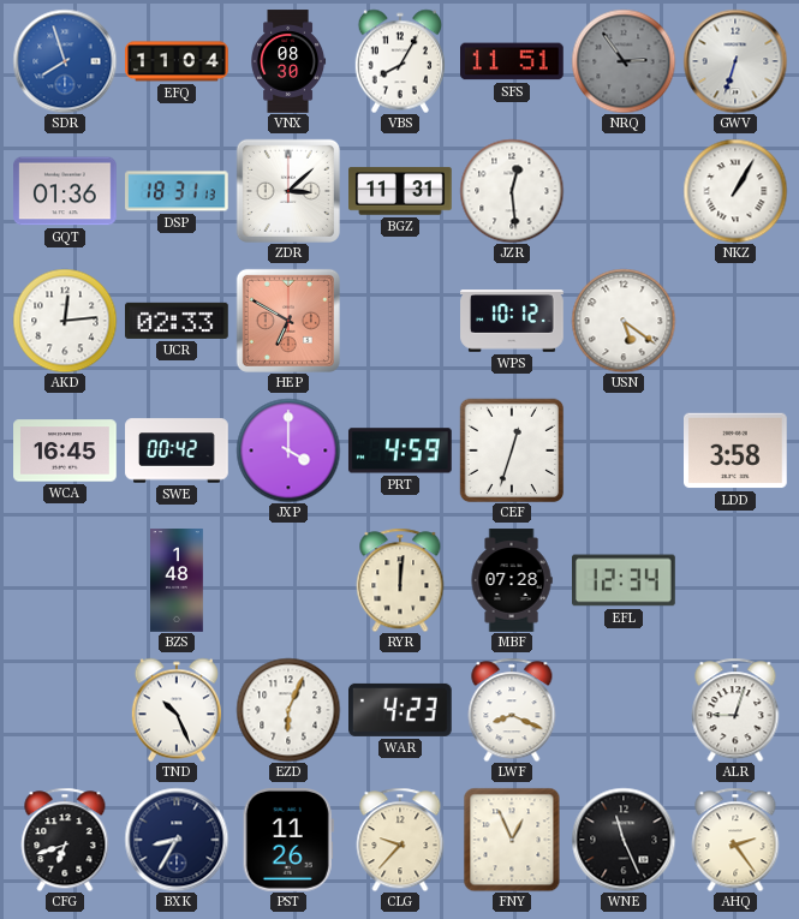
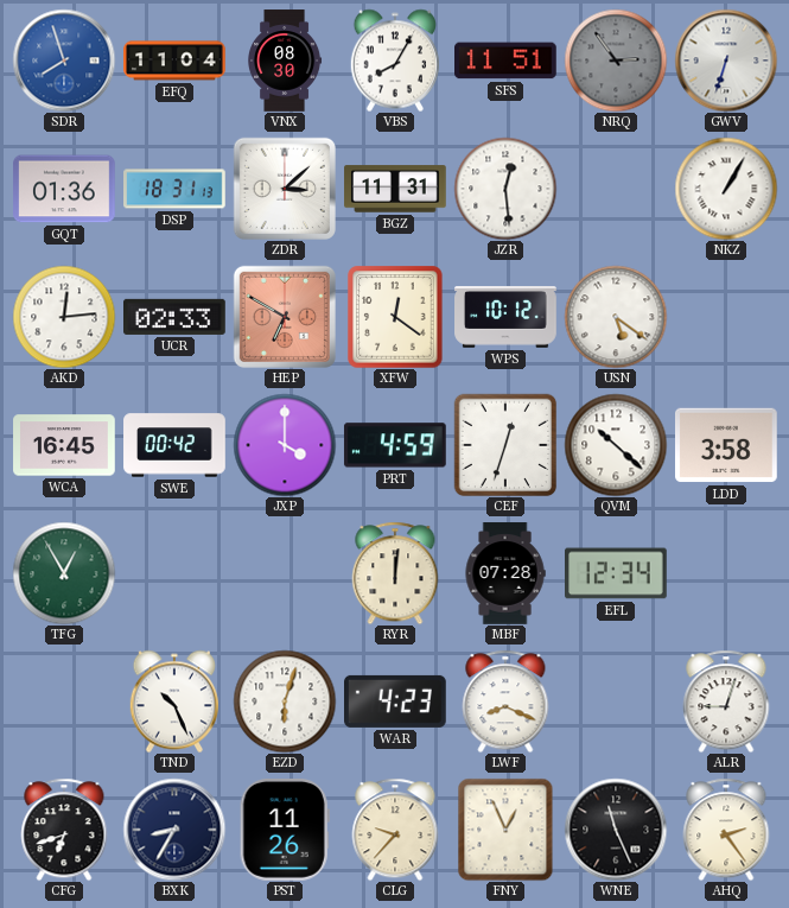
XFW: none -> 12:21
QVM: none -> 10:22
TFG: none -> 12:55
BZS: 1:48 -> none
EZD: 6:04 -> 6:03
